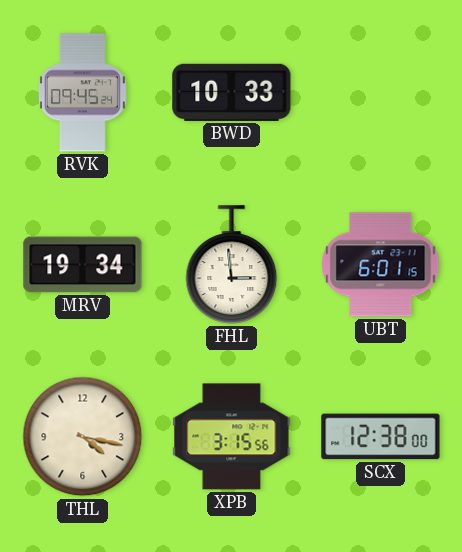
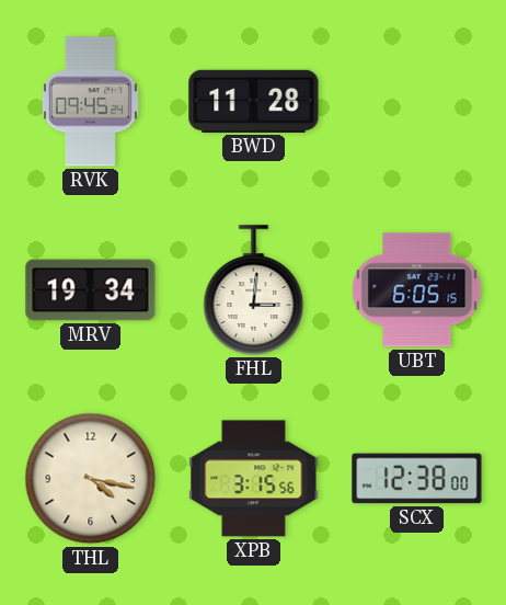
BWD: 10:33 -> 11:28
FHL: 2:59 -> 3:01
UBT: 6:01 -> 6:05
